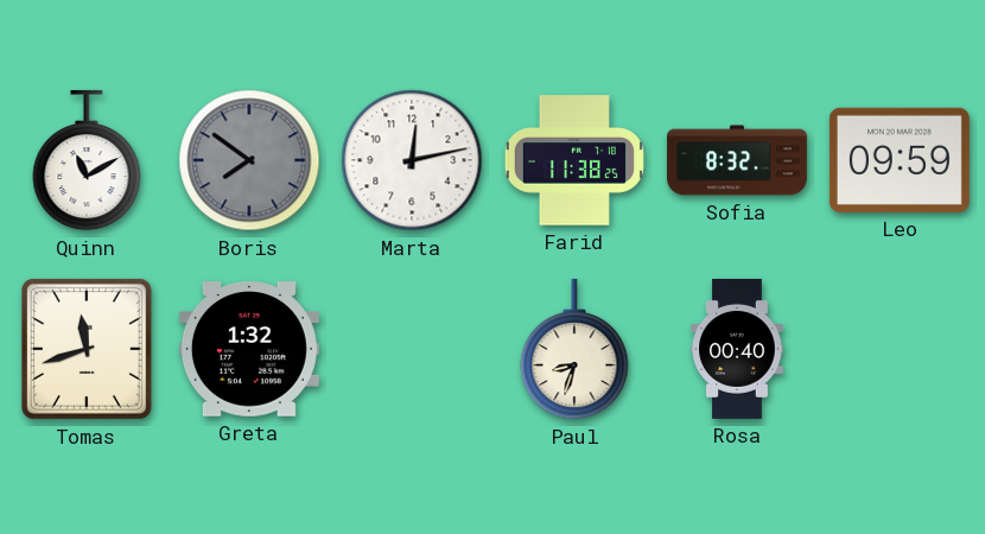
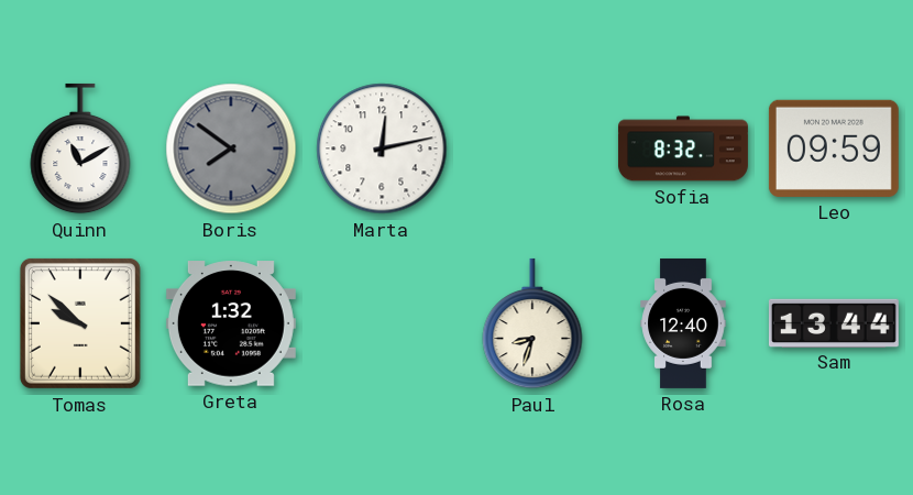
Farid: 11:38 -> none
Tomas: 11:42 -> 9:52
Rosa: 00:40 -> 12:40
Sam: none -> 13:44
